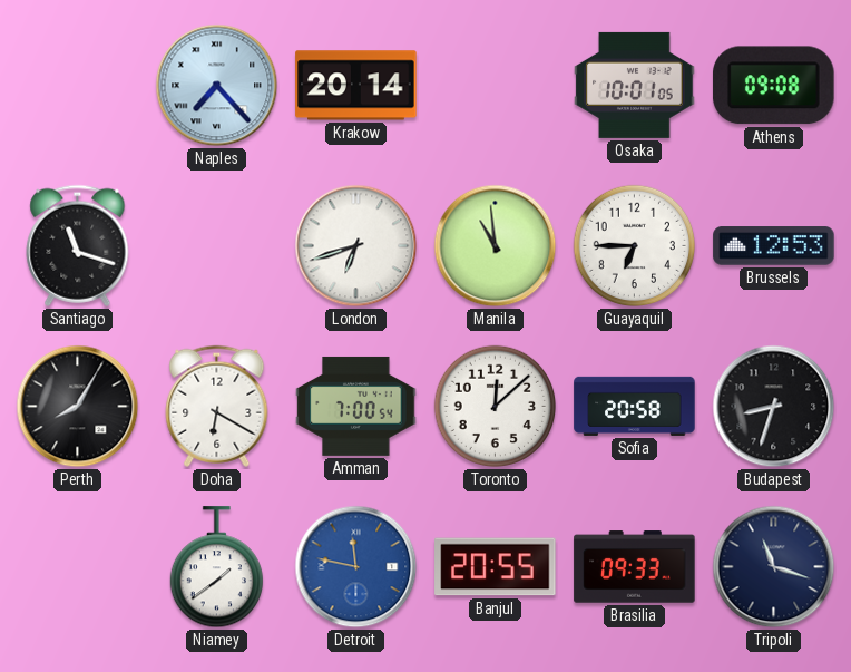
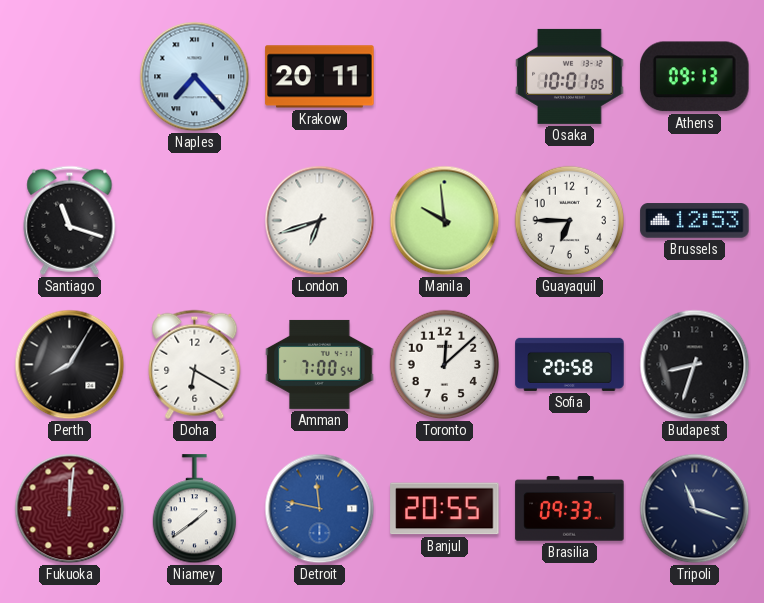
Krakow: 20:14 -> 20:11
Athens: 09:08 -> 09:13
Manila: 10:59 -> 9:59
Fukuoka: none -> 12:01
